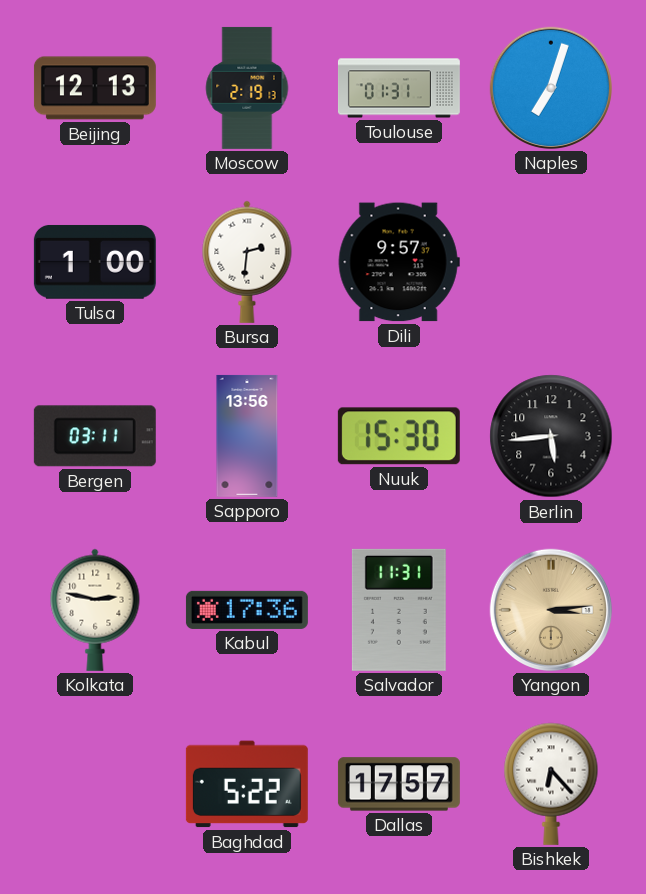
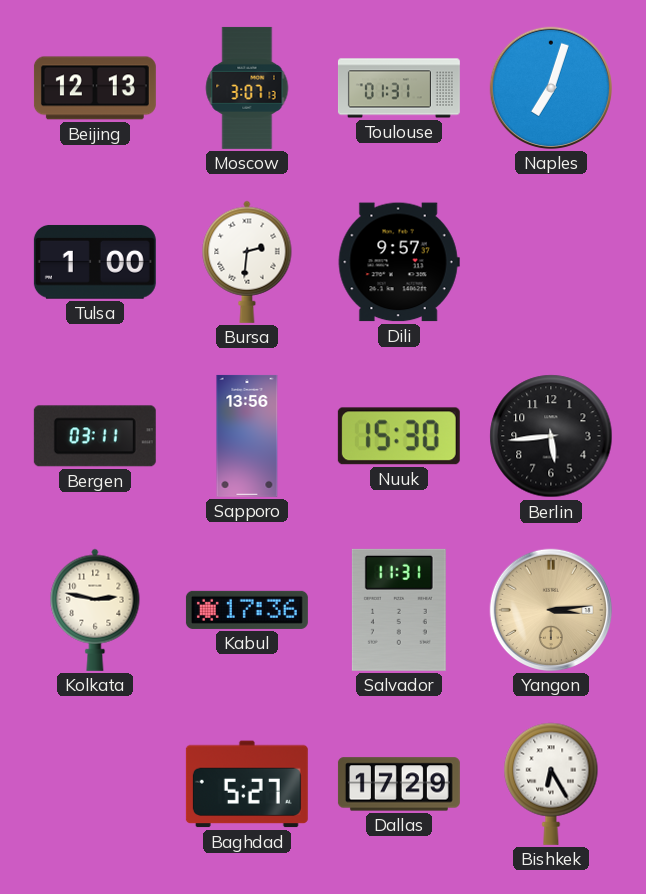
Moscow: 2:19 -> 3:07
Baghdad: 5:22 -> 5:27
Dallas: 17:57 -> 17:29
Bishkek: 6:23 -> 6:25
